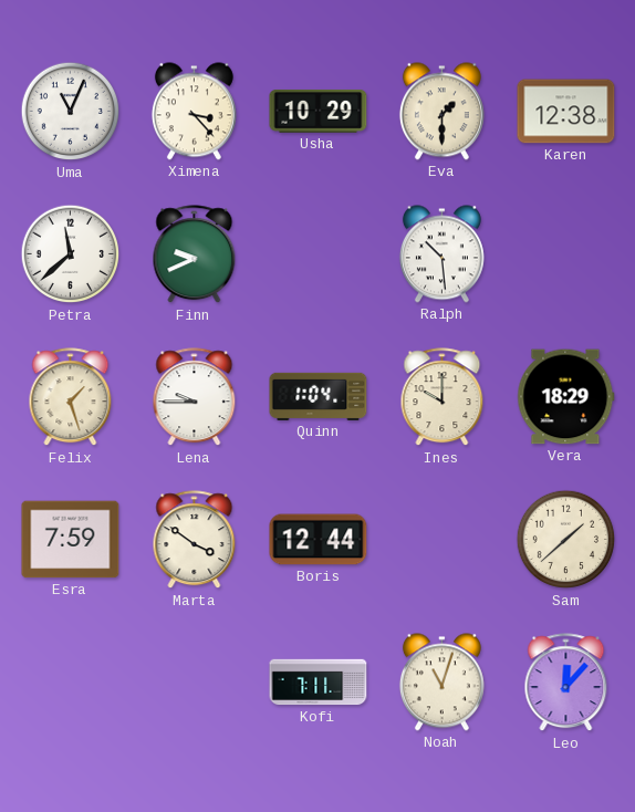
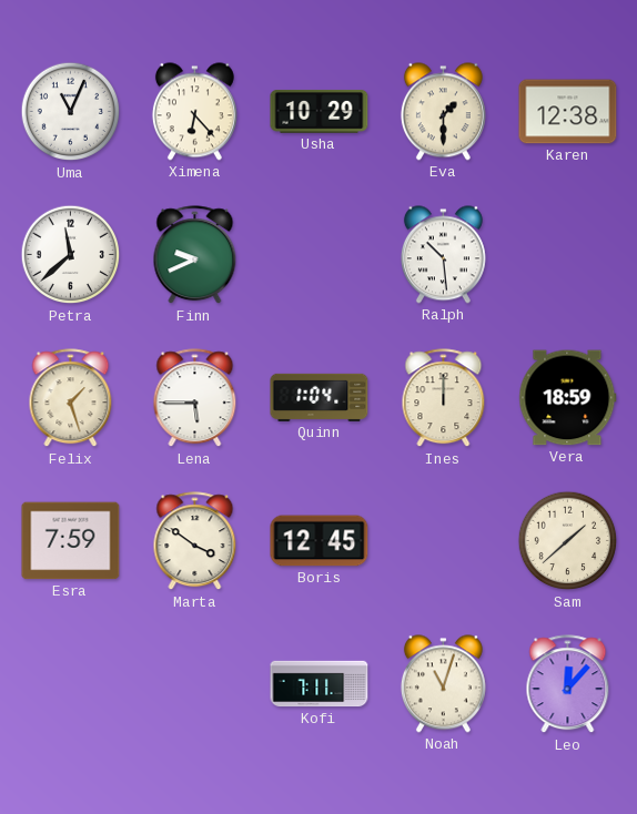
Ximena: 3:23 -> 6:23
Lena: 9:45 -> 5:45
Ines: 10:00 -> 12:00
Vera: 18:29 -> 18:59
Boris: 12:44 -> 12:45
